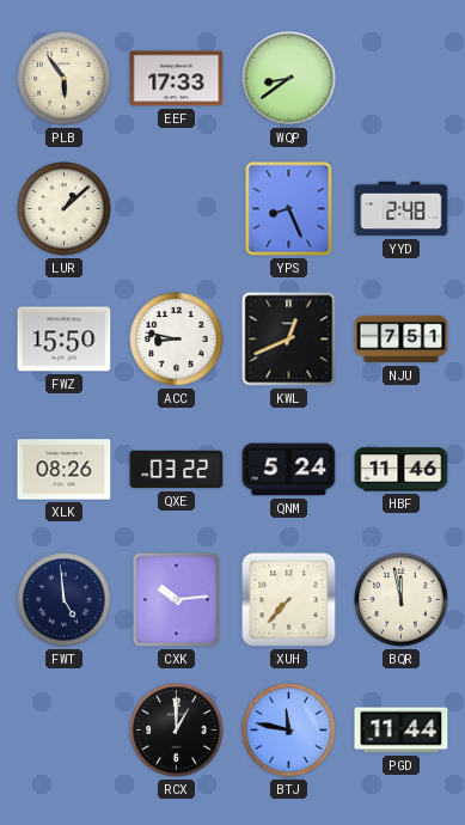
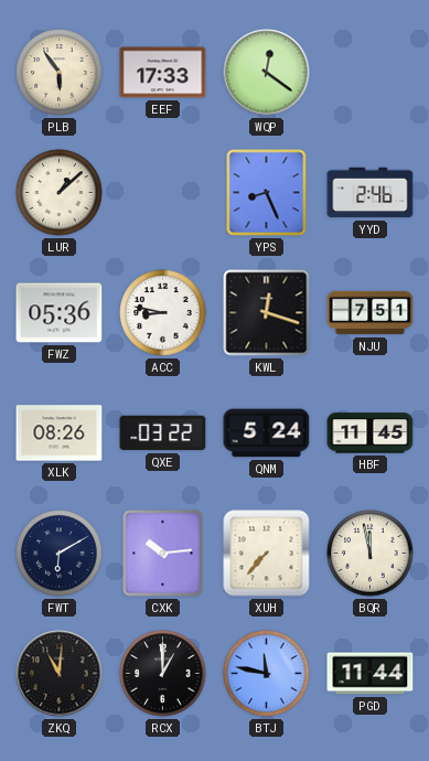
WQP: 8:39 -> 12:21
YYD: 2:48 -> 2:46
FWZ: 15:50 -> 05:36
KWL: 12:41 -> 12:18
HBF: 11:46 -> 11:45
FWT: 4:59 -> 6:10
ZKQ: none -> 11:01
